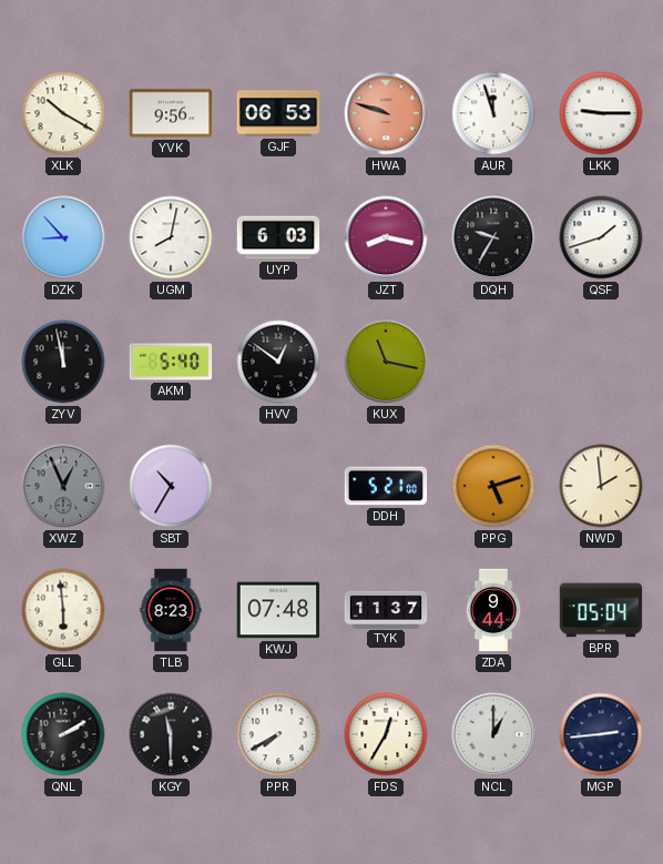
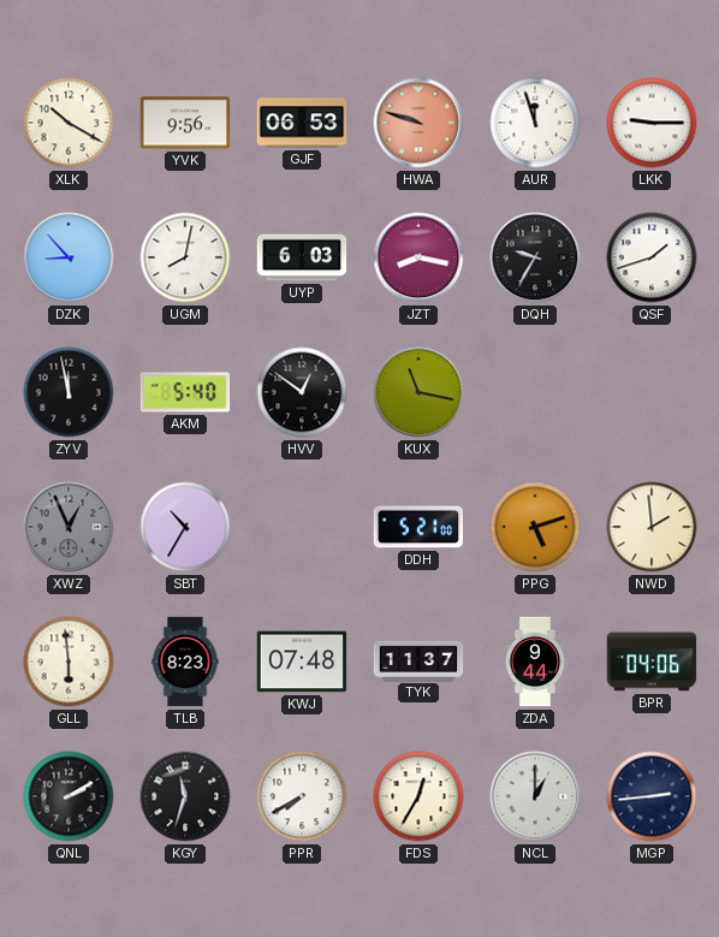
BPR: 05:04 -> 04:06
KGY: 11:30 -> 11:33
